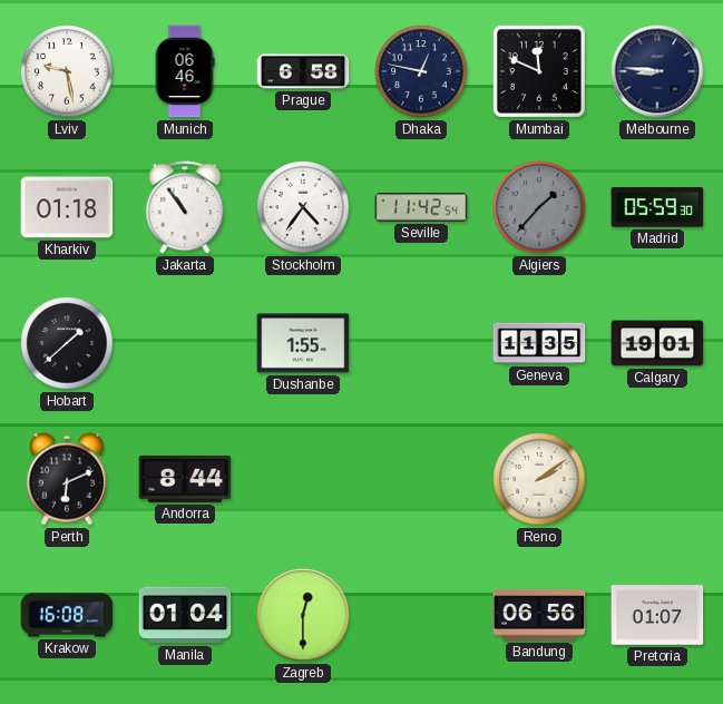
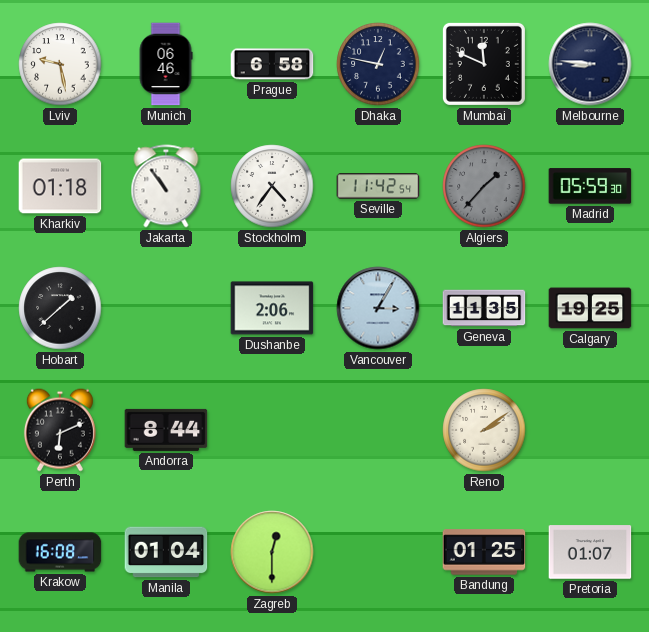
Dushanbe: 1:55 -> 2:06
Vancouver: none -> 3:05
Calgary: 19:01 -> 19:25
Bandung: 06:56 -> 01:25
